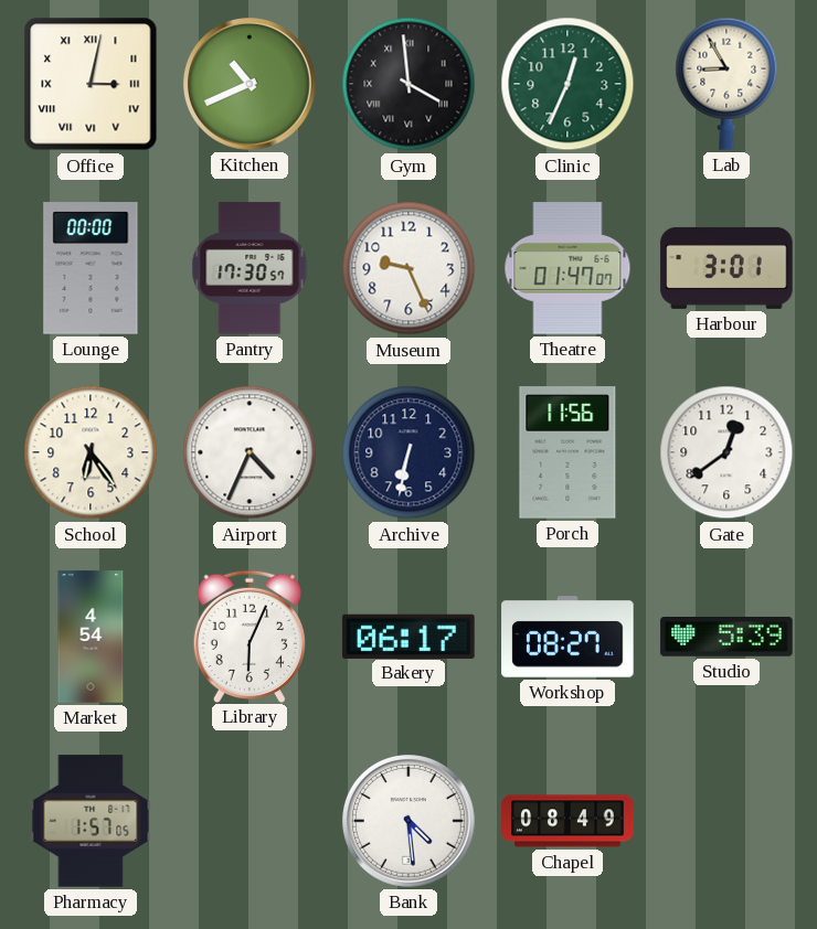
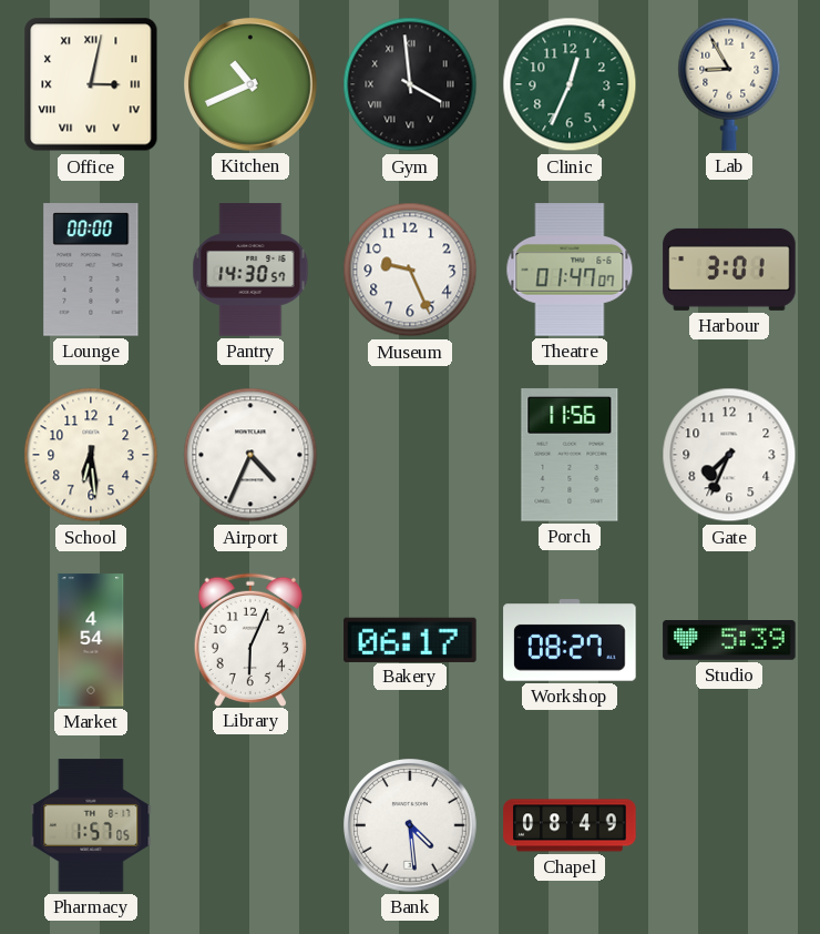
Pantry: 17:30 -> 14:30
School: 6:24 -> 6:29
Archive: 6:32 -> none
Gate: 12:39 -> 7:34
